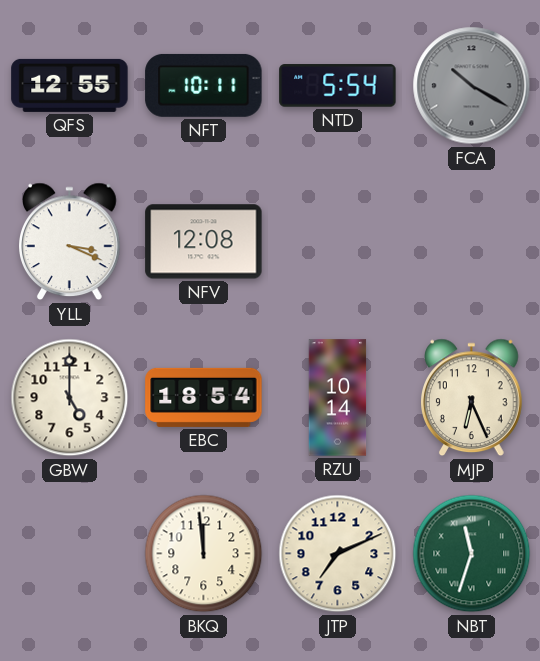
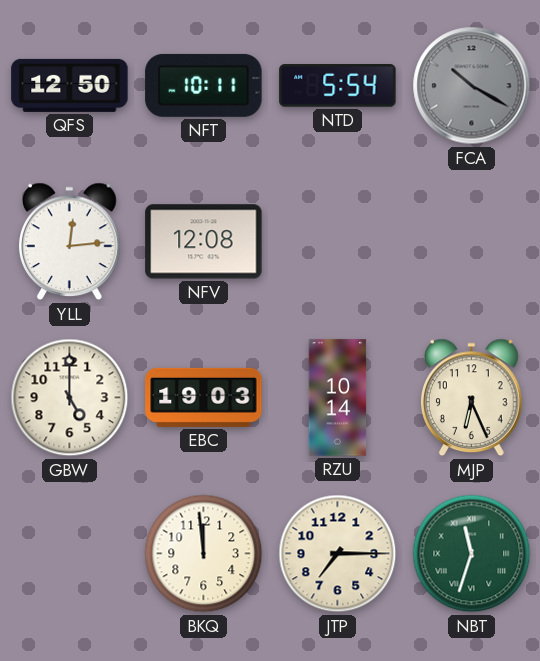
QFS: 12:55 -> 12:50
YLL: 3:19 -> 12:14
EBC: 18:54 -> 19:03
JTP: 7:11 -> 7:15
